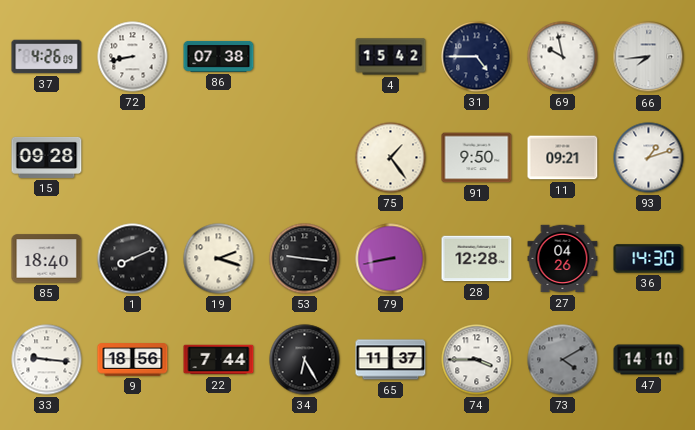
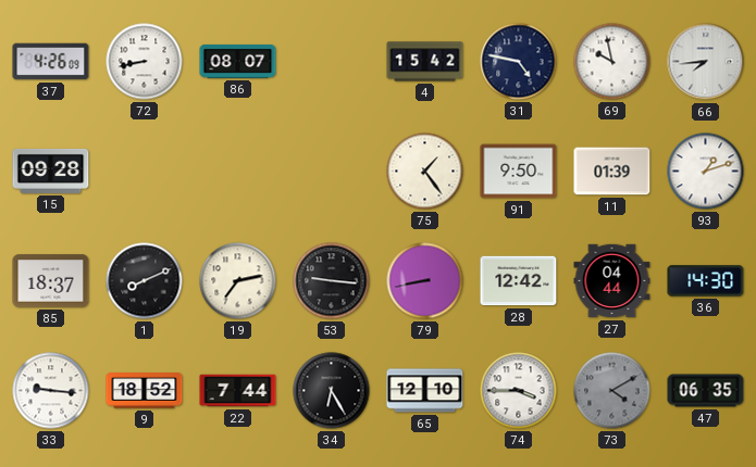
86: 07:38 -> 08:07
31: 4:45 -> 4:47
11: 09:21 -> 01:39
85: 18:40 -> 18:37
19: 2:18 -> 7:13
28: 12:28 -> 12:42
27: 04:26 -> 04:44
9: 18:56 -> 18:52
65: 11:37 -> 12:10
47: 14:10 -> 06:35
